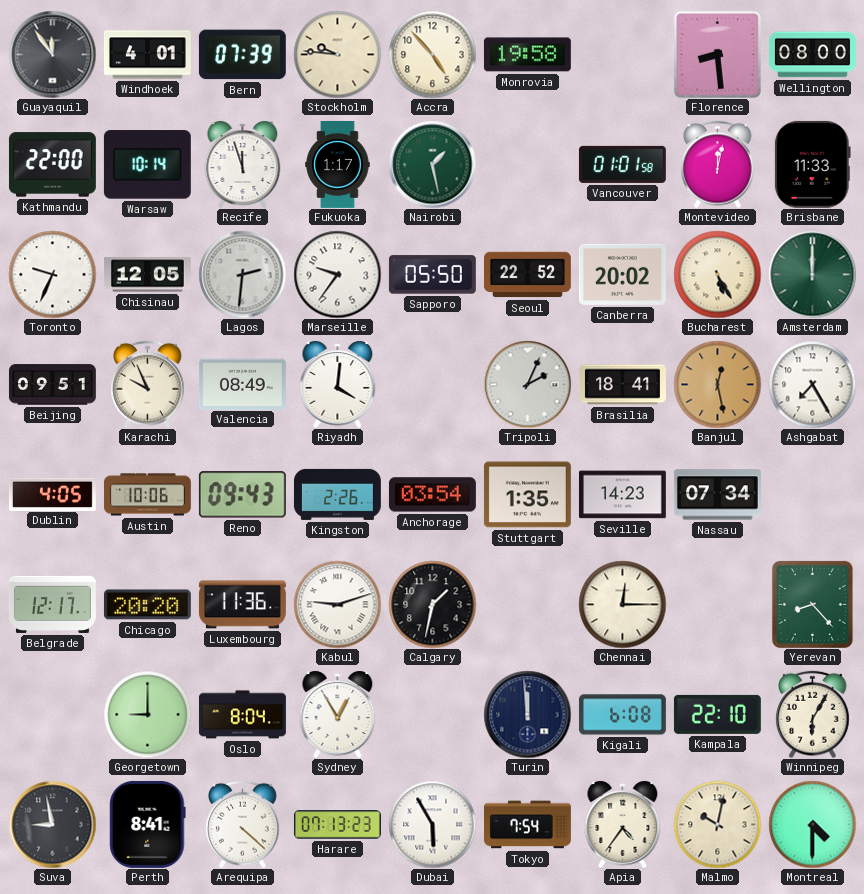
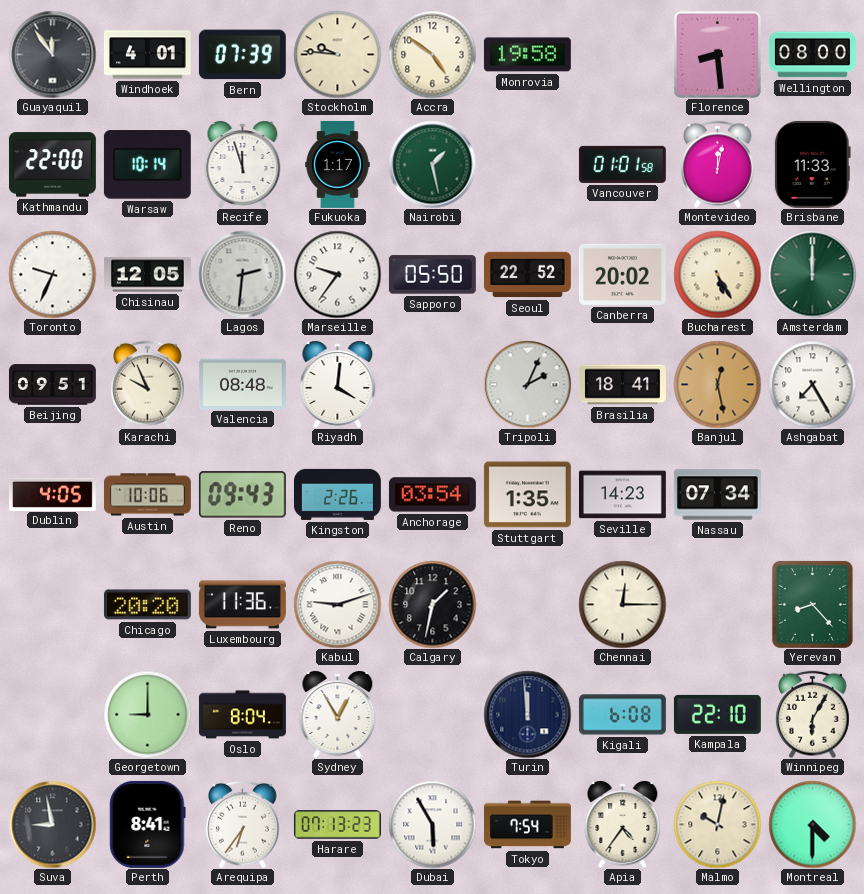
Accra: 4:53 -> 4:51
Valencia: 08:49 -> 08:48
Belgrade: 12:17 -> none
Arequipa: 4:22 -> 6:36
